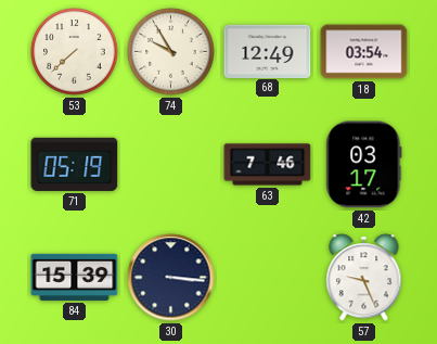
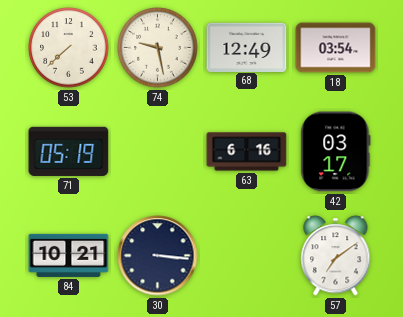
74: 9:55 -> 9:28
63: 7:46 -> 6:16
84: 15:39 -> 10:21
57: 9:26 -> 7:09
